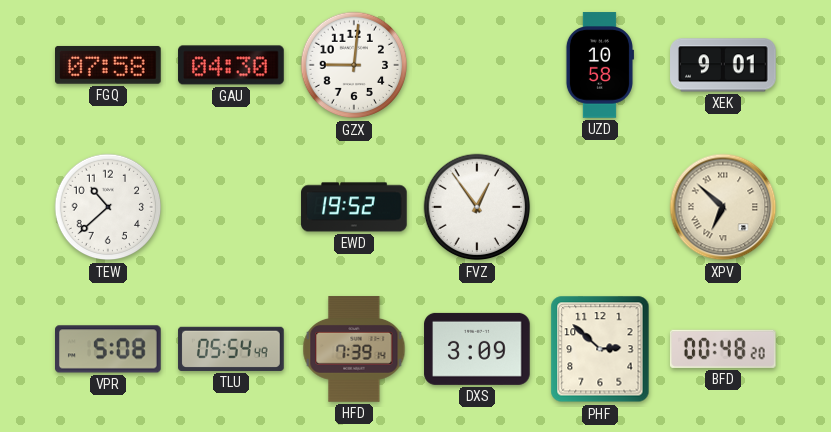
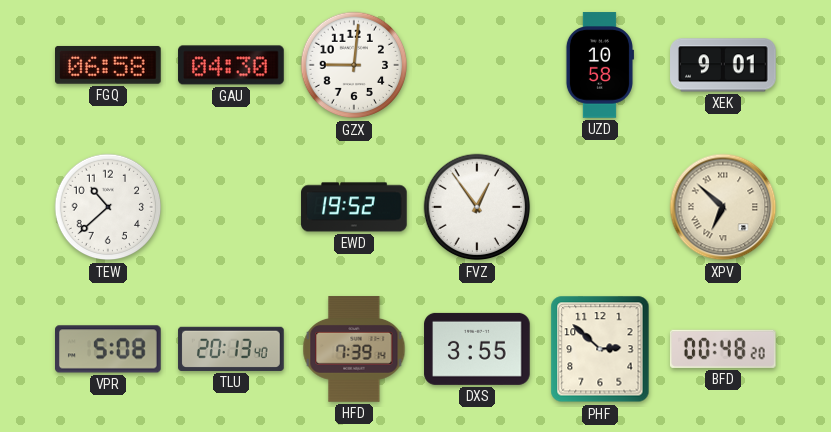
FGQ: 07:58 -> 06:58
TLU: 05:54 -> 20:13
DXS: 3:09 -> 3:55
